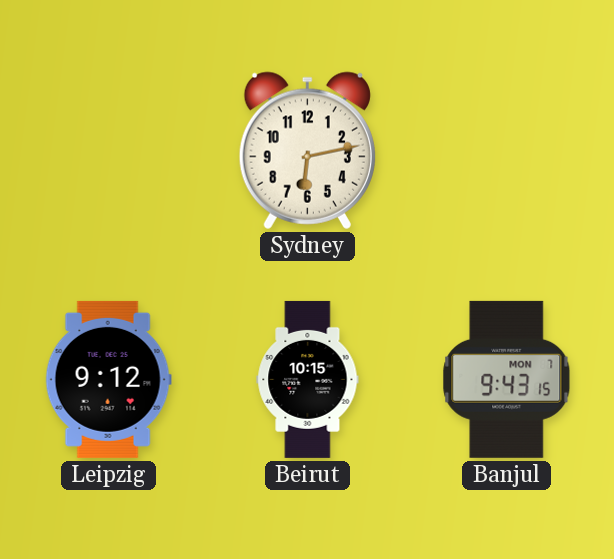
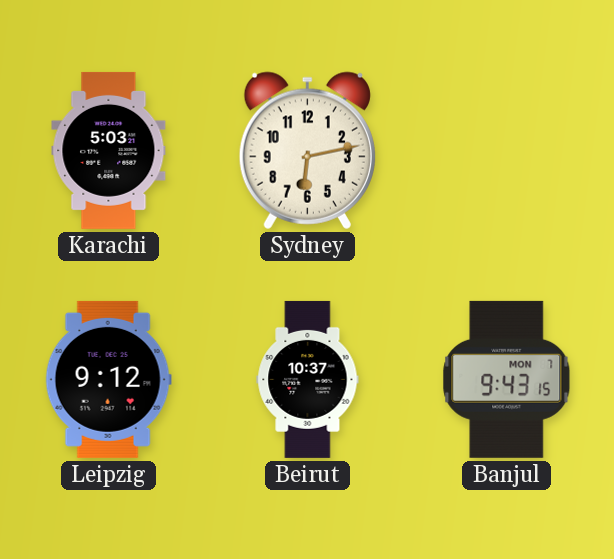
Karachi: none -> 5:03
Beirut: 10:15 -> 10:37
